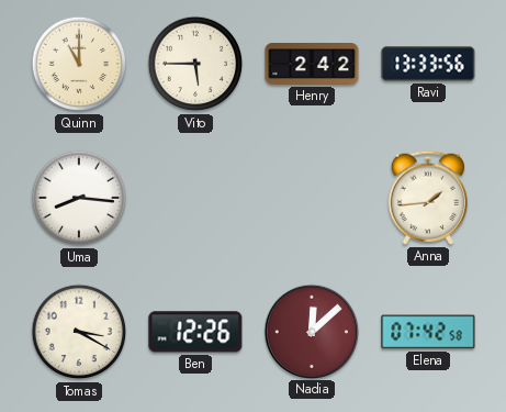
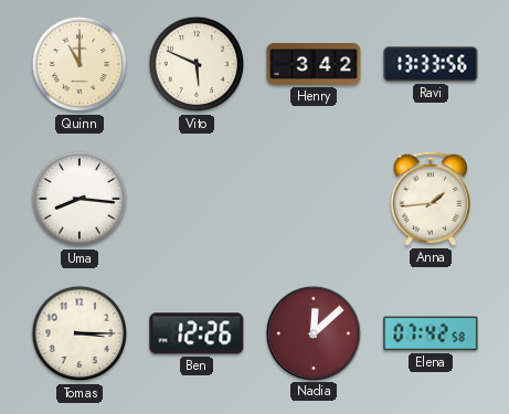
Vito: 5:45 -> 5:49
Henry: 2:42 -> 3:42
Tomas: 3:20 -> 3:15
